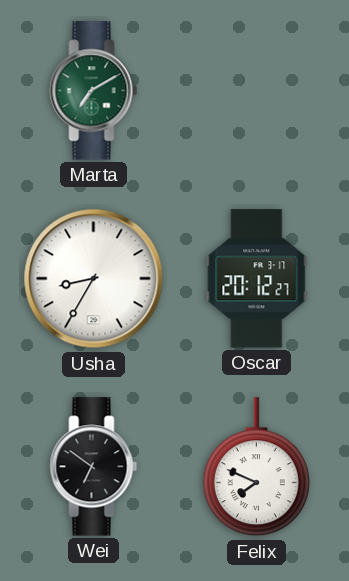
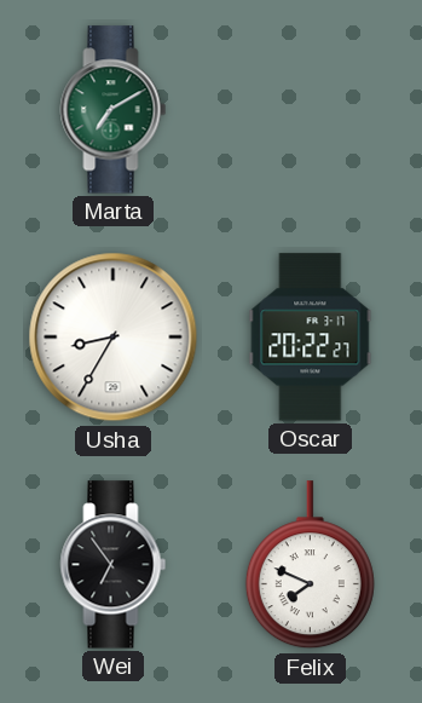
Oscar: 20:12 -> 20:22
Wei: 6:51 -> 6:54
